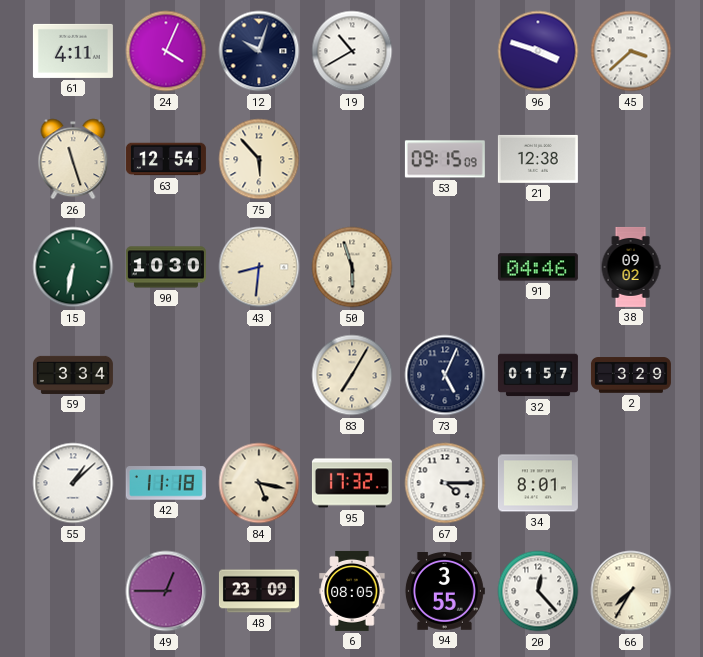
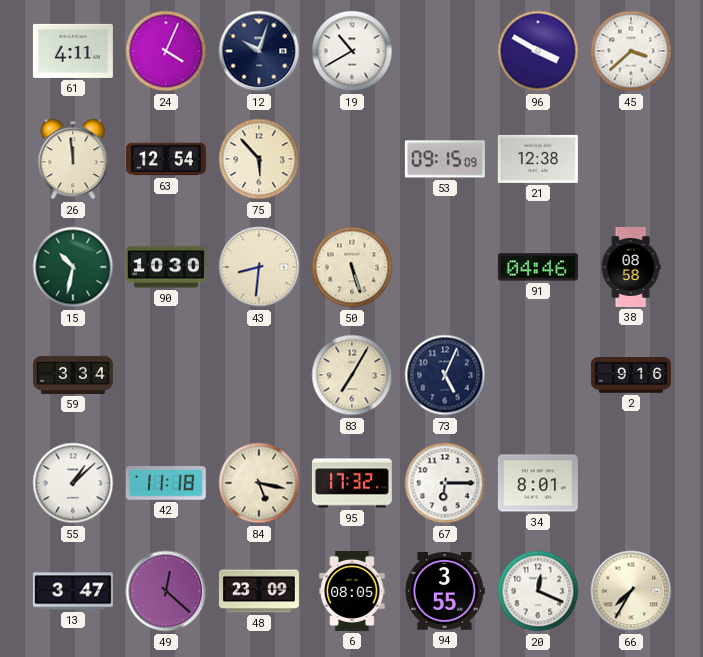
96: 3:48 -> 3:50
26: 11:27 -> 11:59
15: 6:32 -> 10:32
50: 5:57 -> 5:27
38: 09:02 -> 08:58
32: 01:57 -> none
2: 3:29 -> 9:16
67: 4:15 -> 6:15
13: none -> 3:47
49: 12:45 -> 12:22
20: 12:23 -> 12:19
